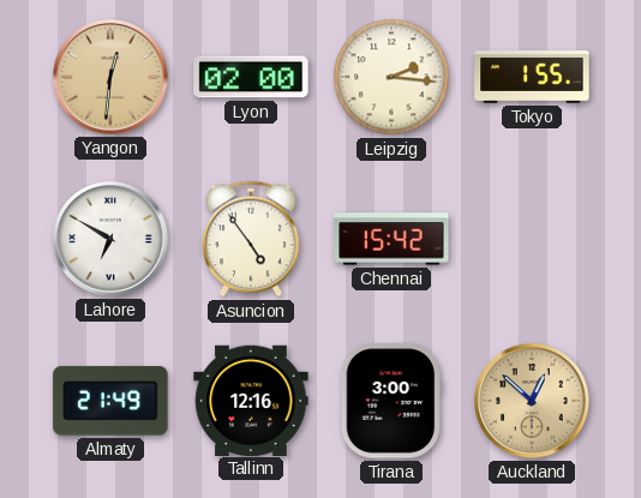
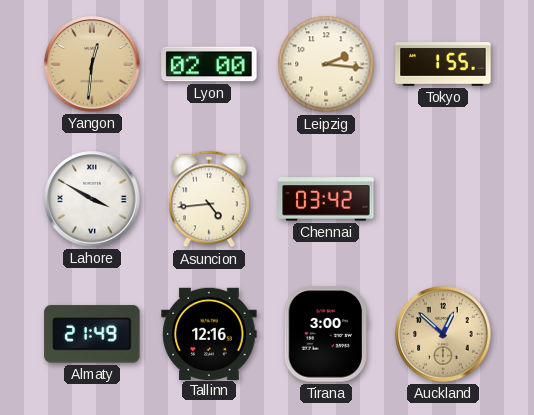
Lahore: 6:50 -> 3:50
Asuncion: 4:54 -> 4:44
Chennai: 15:42 -> 03:42
